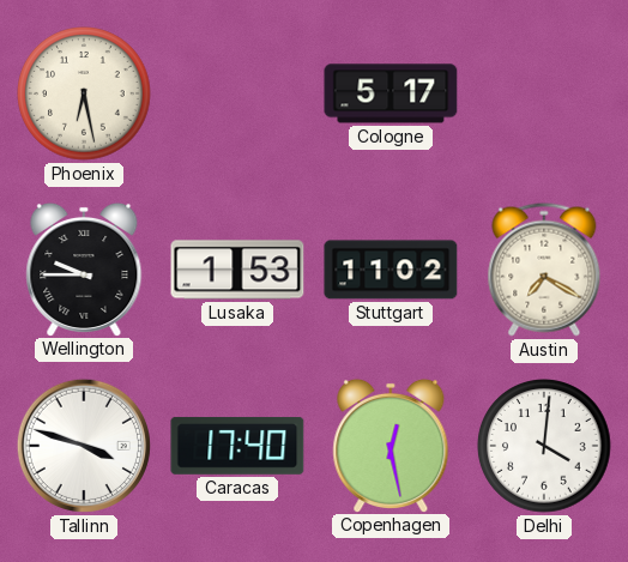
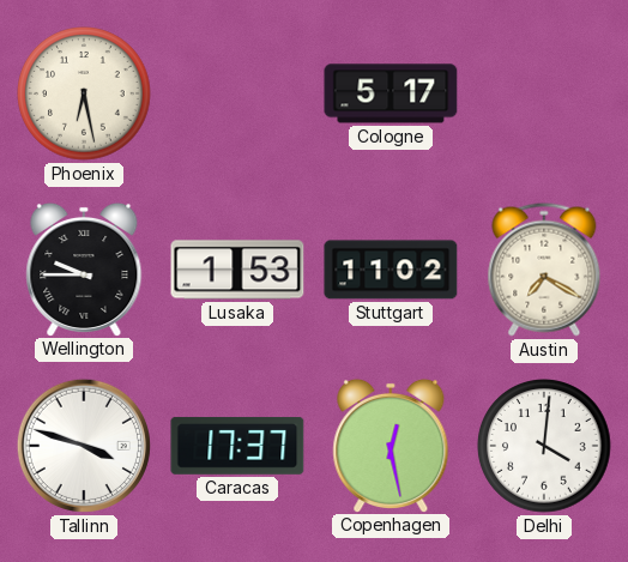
Caracas: 17:40 -> 17:37
